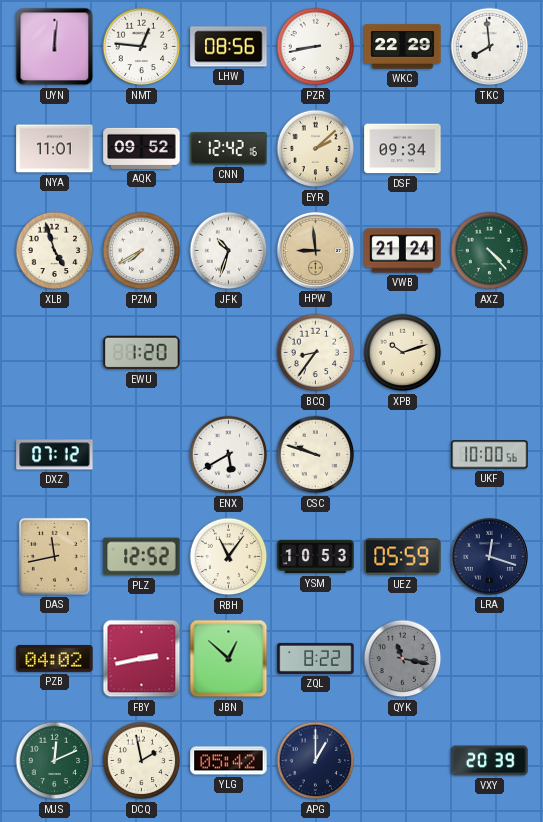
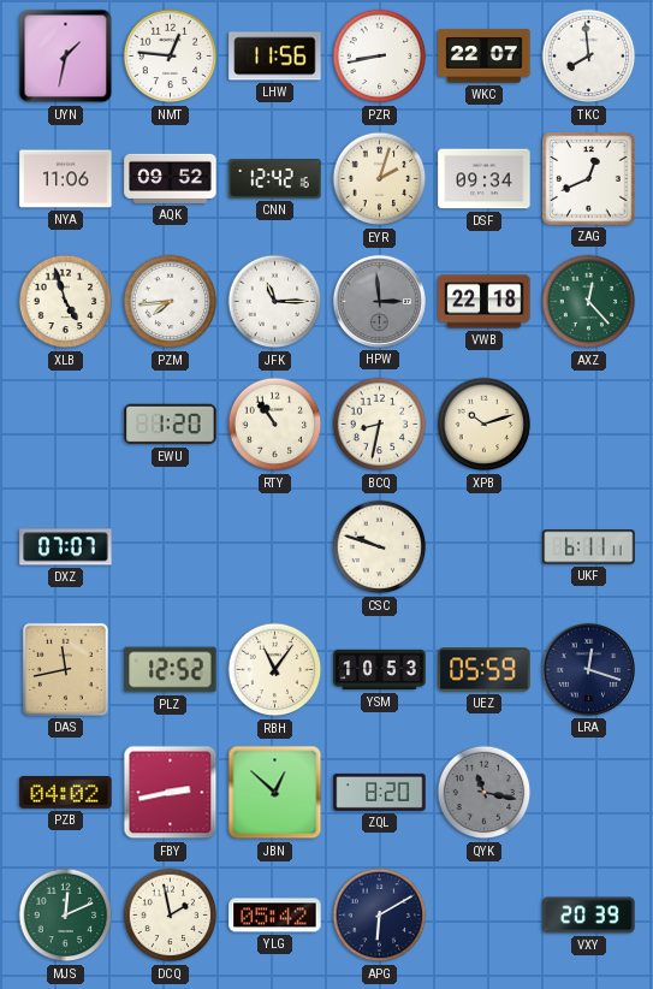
UYN: 12:01 -> 1:32
LHW: 08:56 -> 11:56
WKC: 22:29 -> 22:07
NYA: 11:01 -> 11:06
EYR: 2:08 -> 2:03
ZAG: none -> 12:41
PZM: 7:40 -> 7:44
JFK: 10:33 -> 11:15
HPW: 8:59 -> 2:59
HPW dial: champagne -> grey
VWB: 21:24 -> 22:18
AXZ: 4:23 -> 12:23
RTY: none -> 10:54
BCQ: 8:36 -> 8:32
DXZ: 07:12 -> 07:07
ENX: 5:40 -> none
UKF: 10:00 -> 6:11
ZQL: 8:22 -> 8:20
APG: 1:00 -> 6:10
